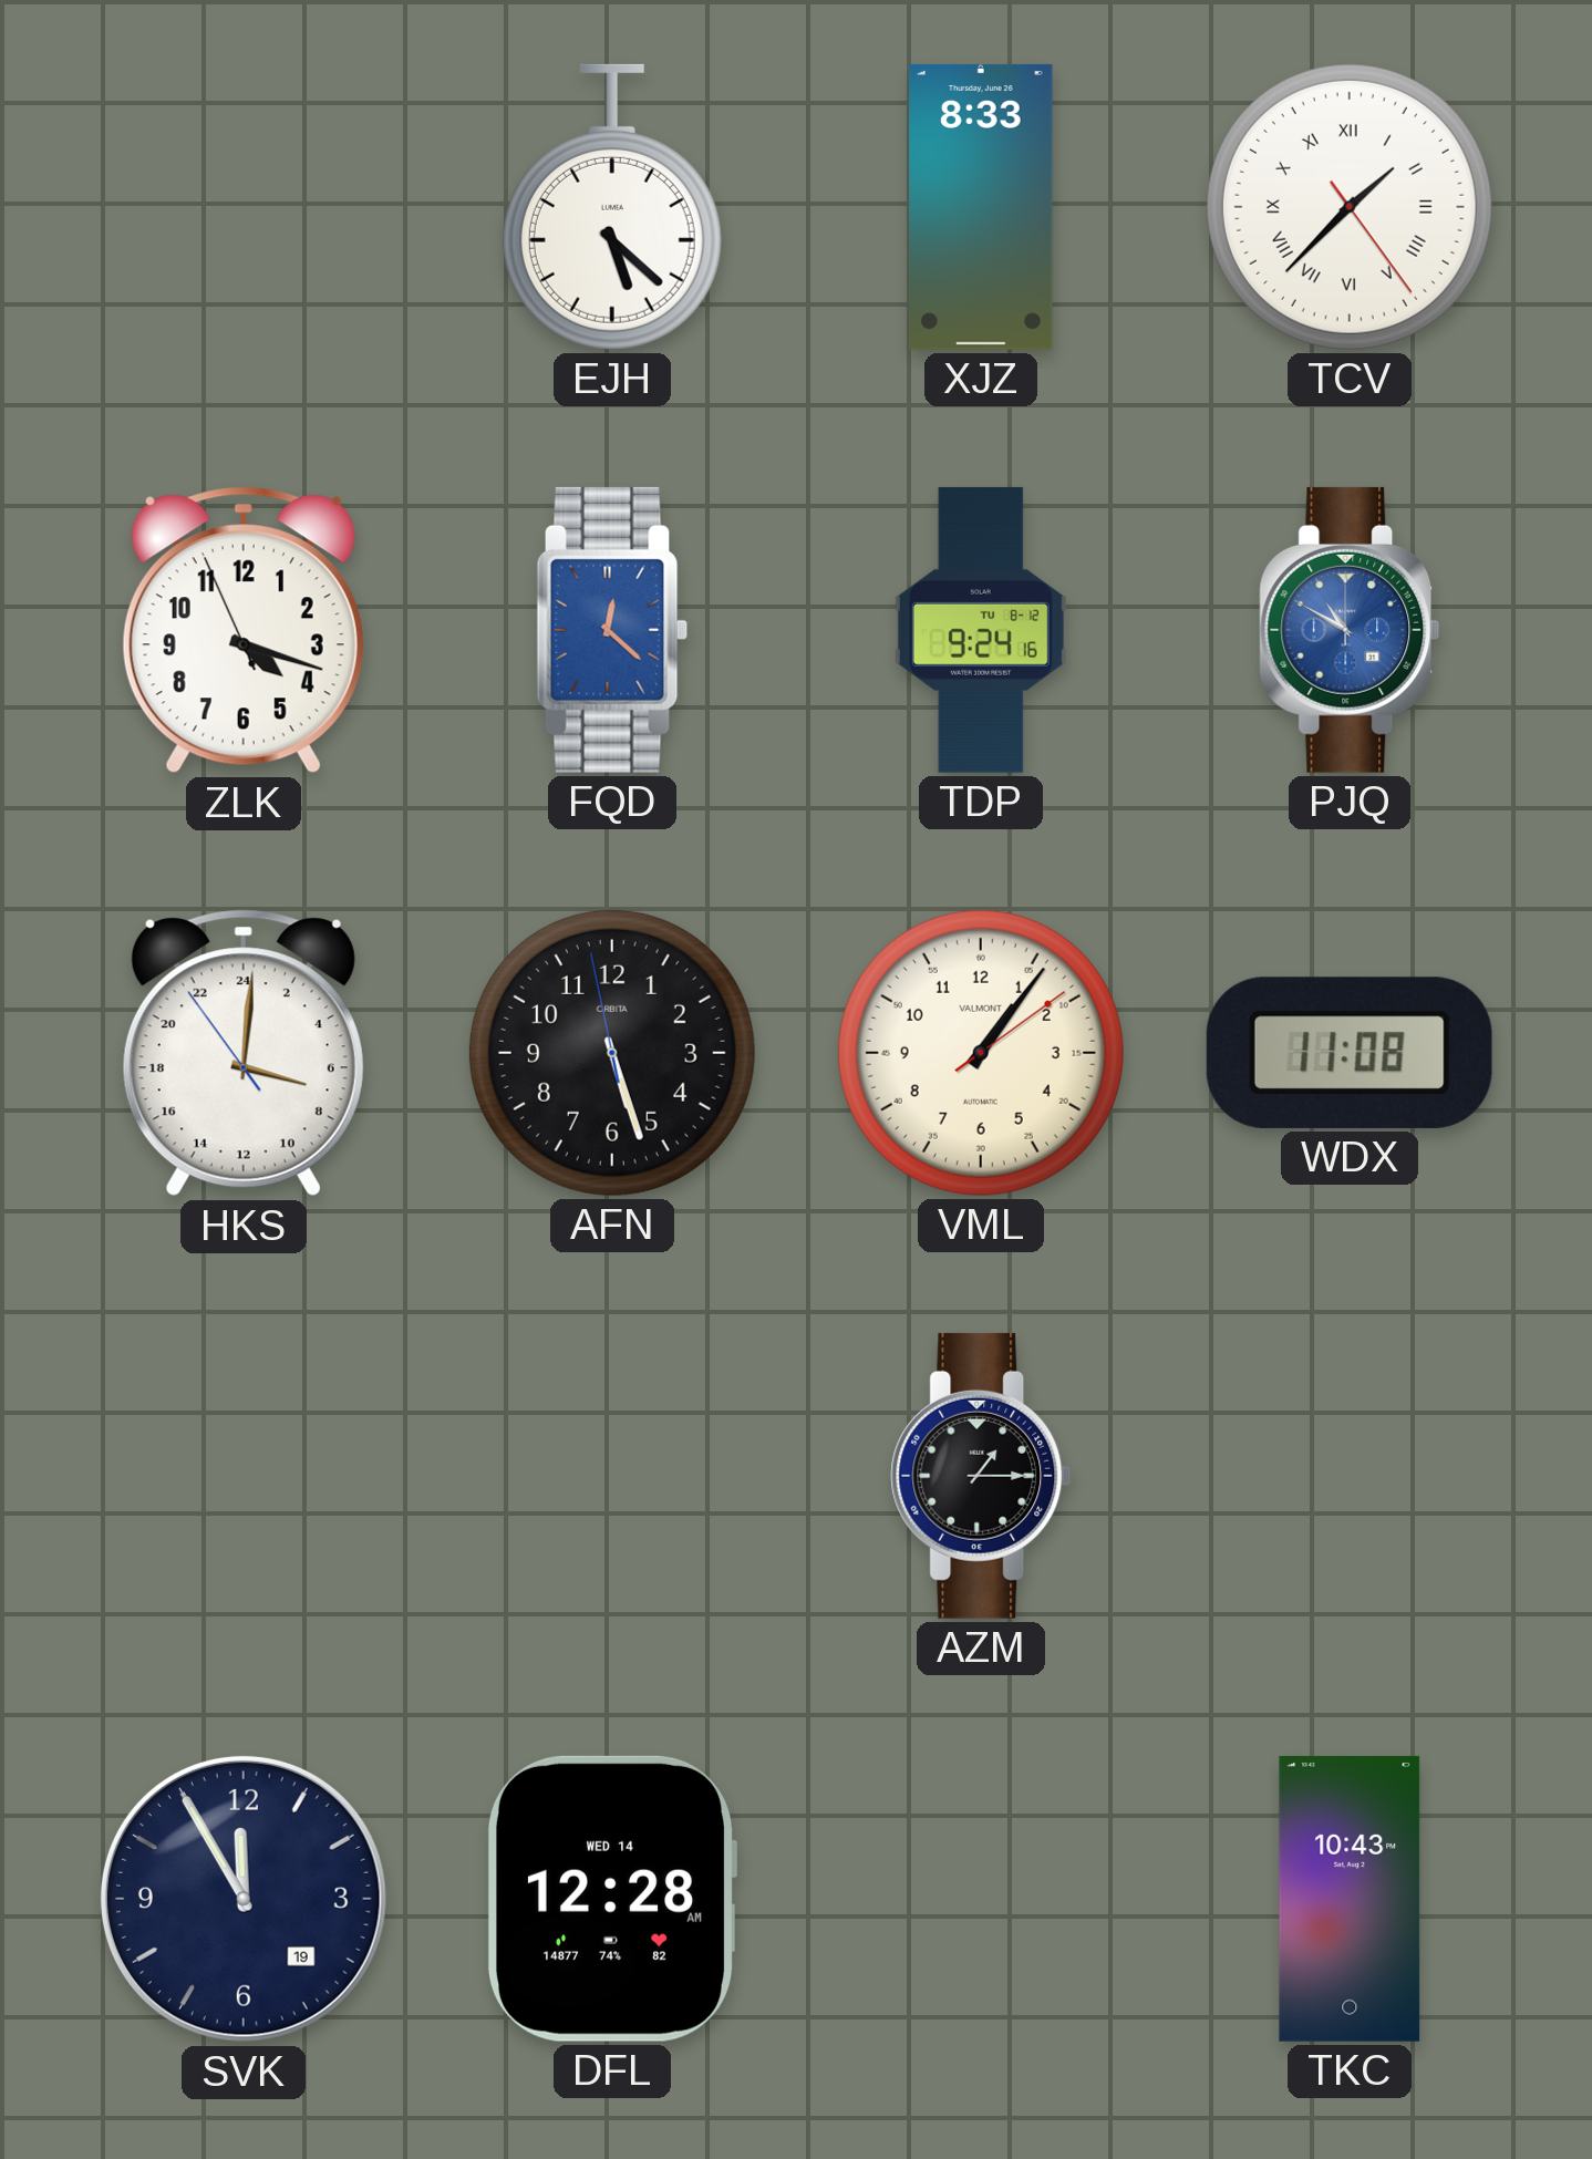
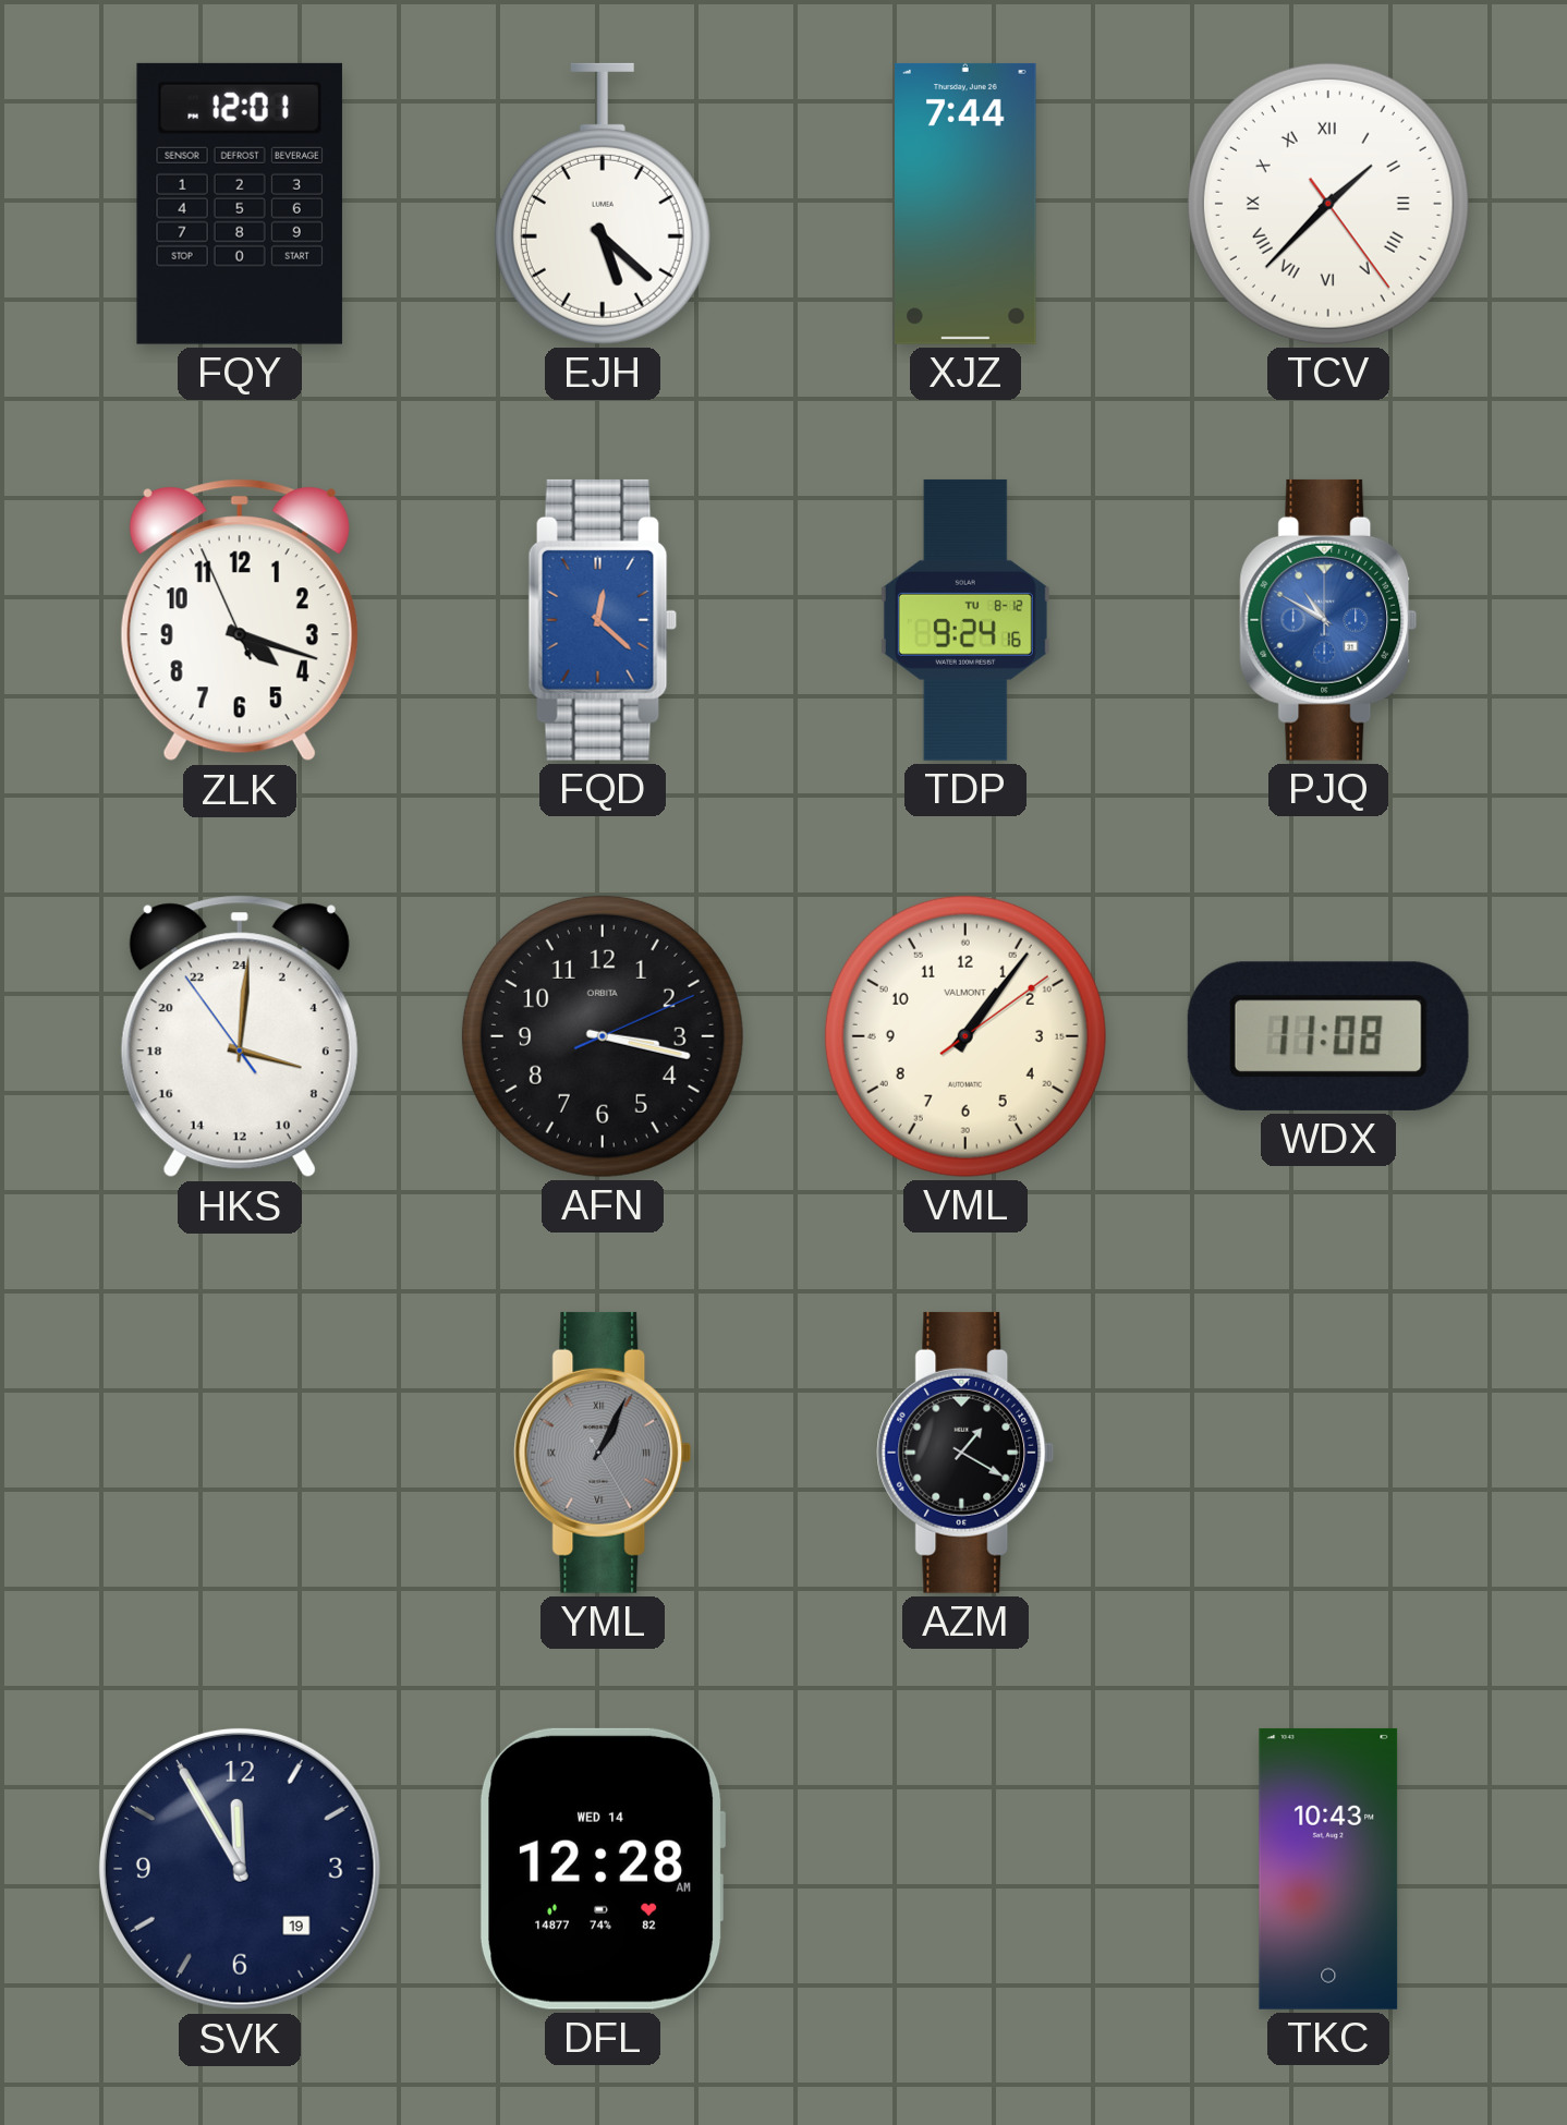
FQY: none -> 12:01
XJZ: 8:33 -> 7:44
AFN: 5:26 -> 3:17
YML: none -> 1:04
AZM: 1:15 -> 1:20
